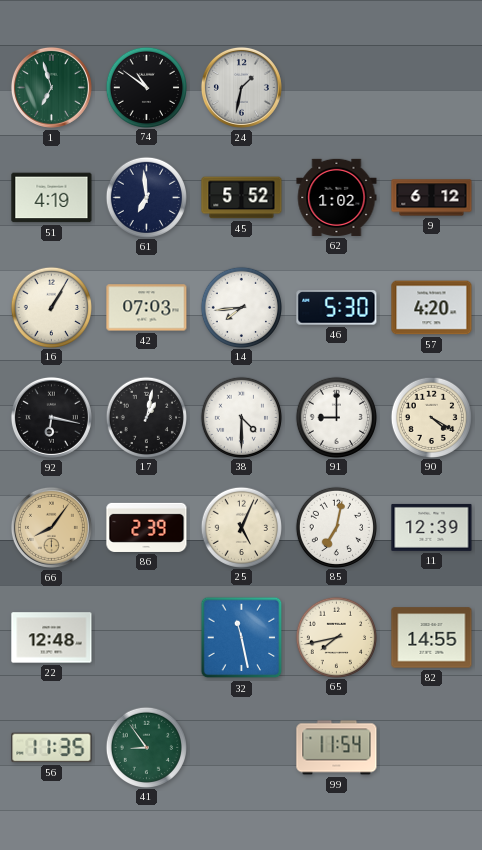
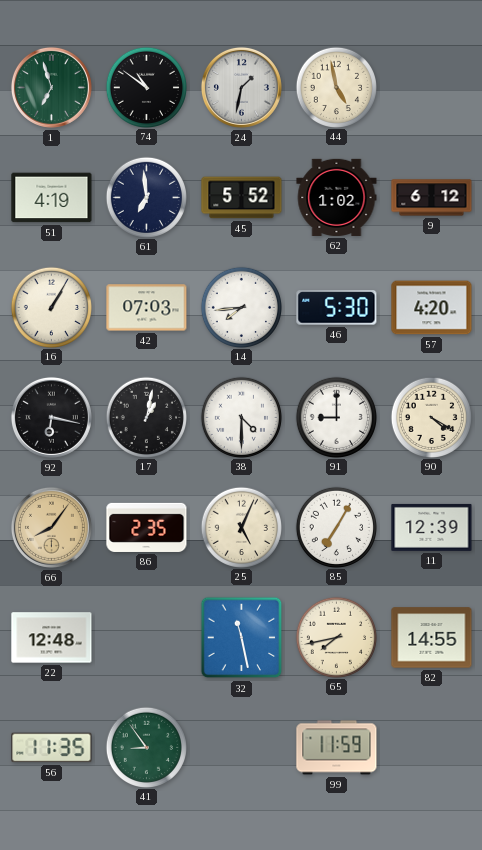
44: none -> 4:58
86: 2:39 -> 2:35
85: 7:02 -> 7:05
99: 11:54 -> 11:59
